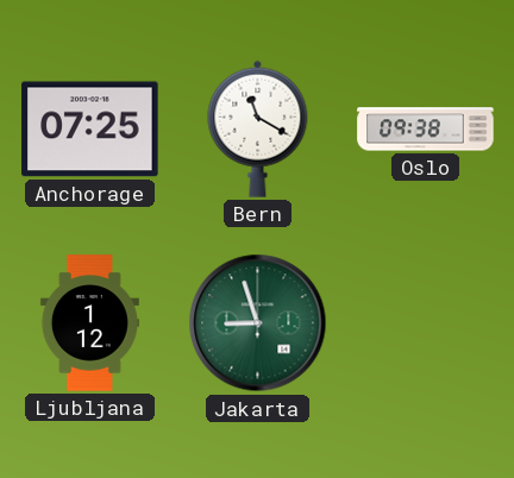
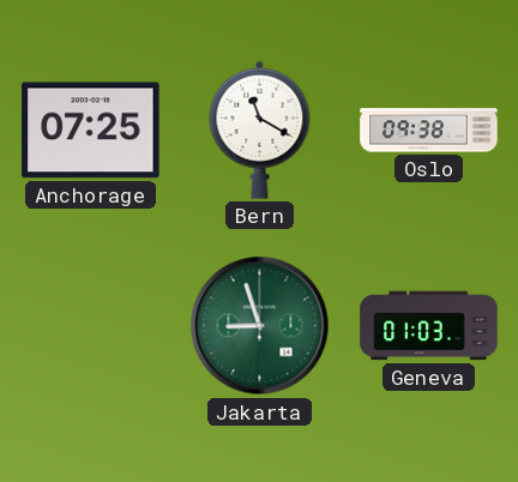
Ljubljana: 1:12 -> none
Geneva: none -> 01:03
